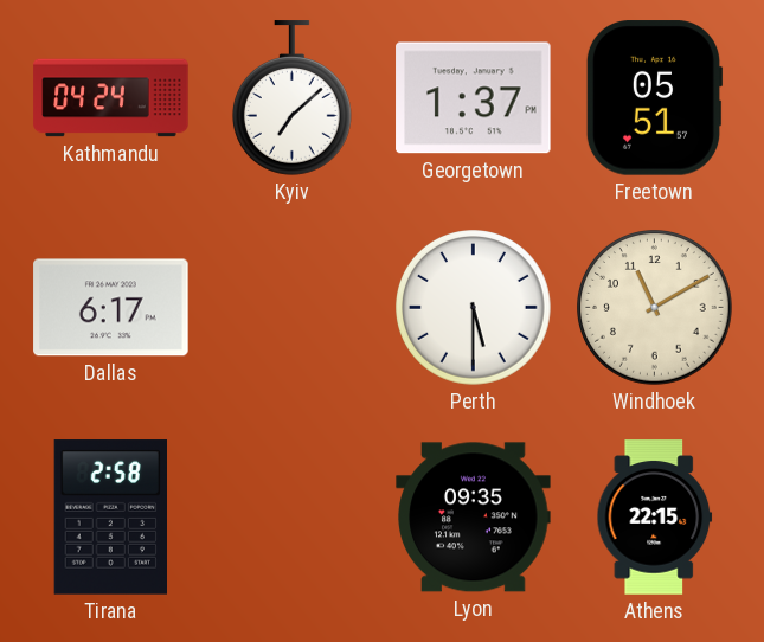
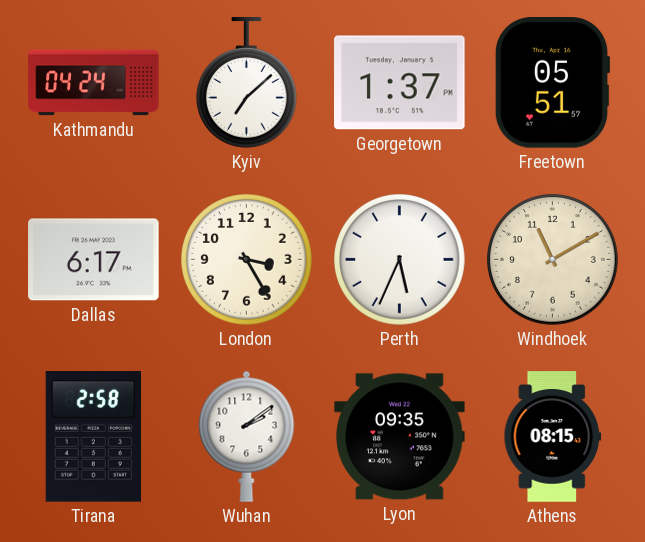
London: none -> 3:25
Perth: 5:30 -> 5:34
Wuhan: none -> 2:09
Athens: 22:15 -> 08:15
